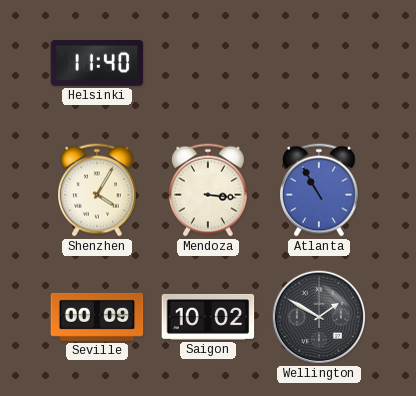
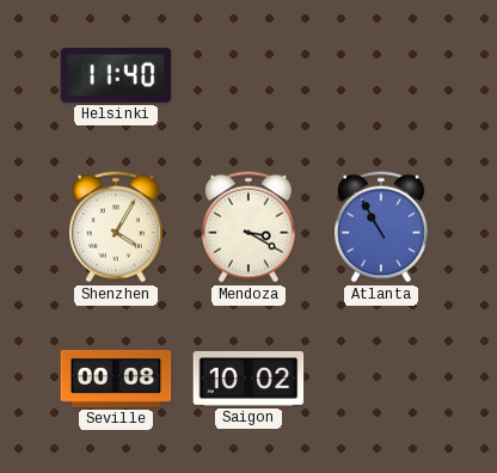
Mendoza: 3:16 -> 3:20
Seville: 00:09 -> 00:08
Wellington: 1:50 -> none
